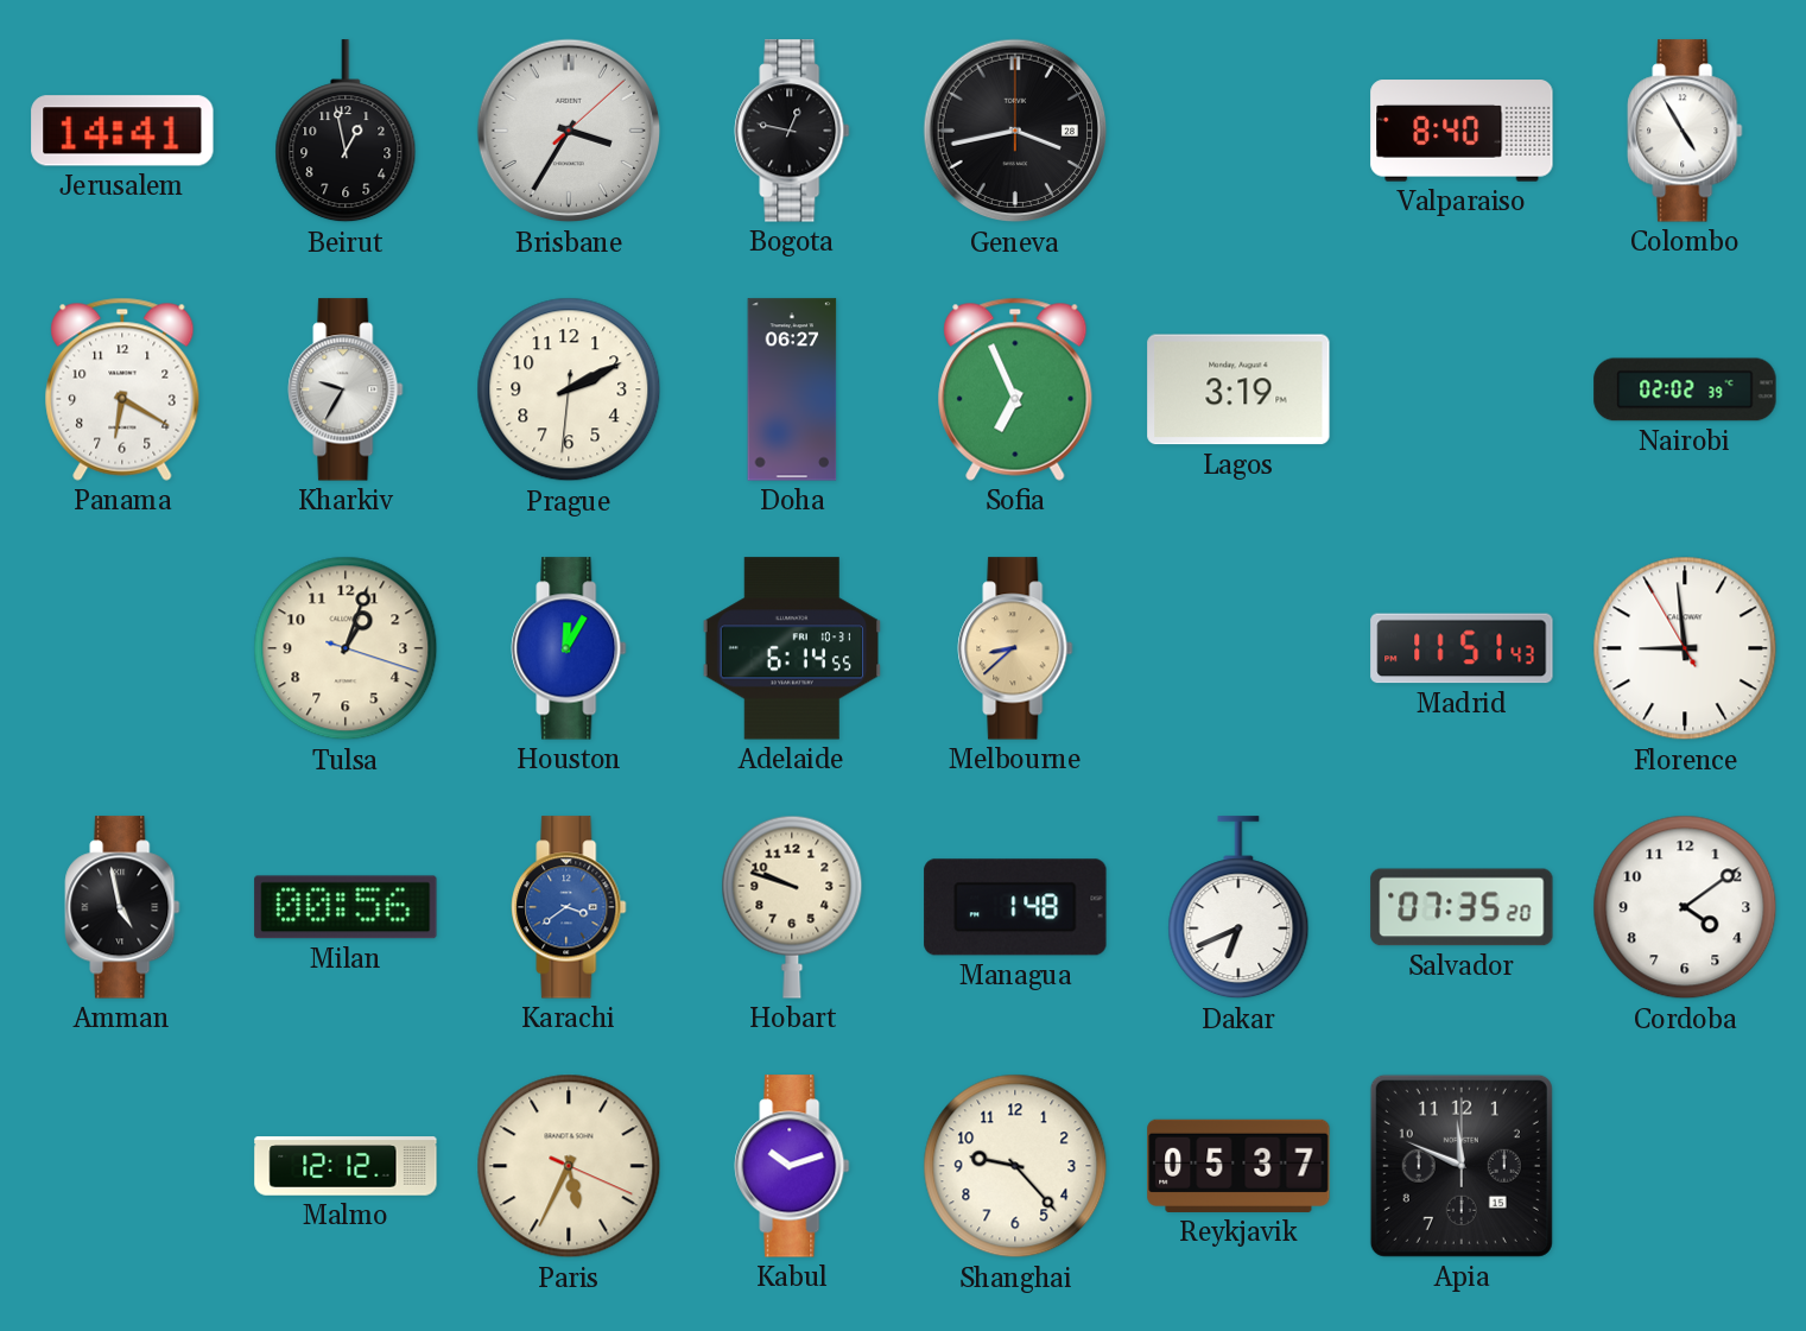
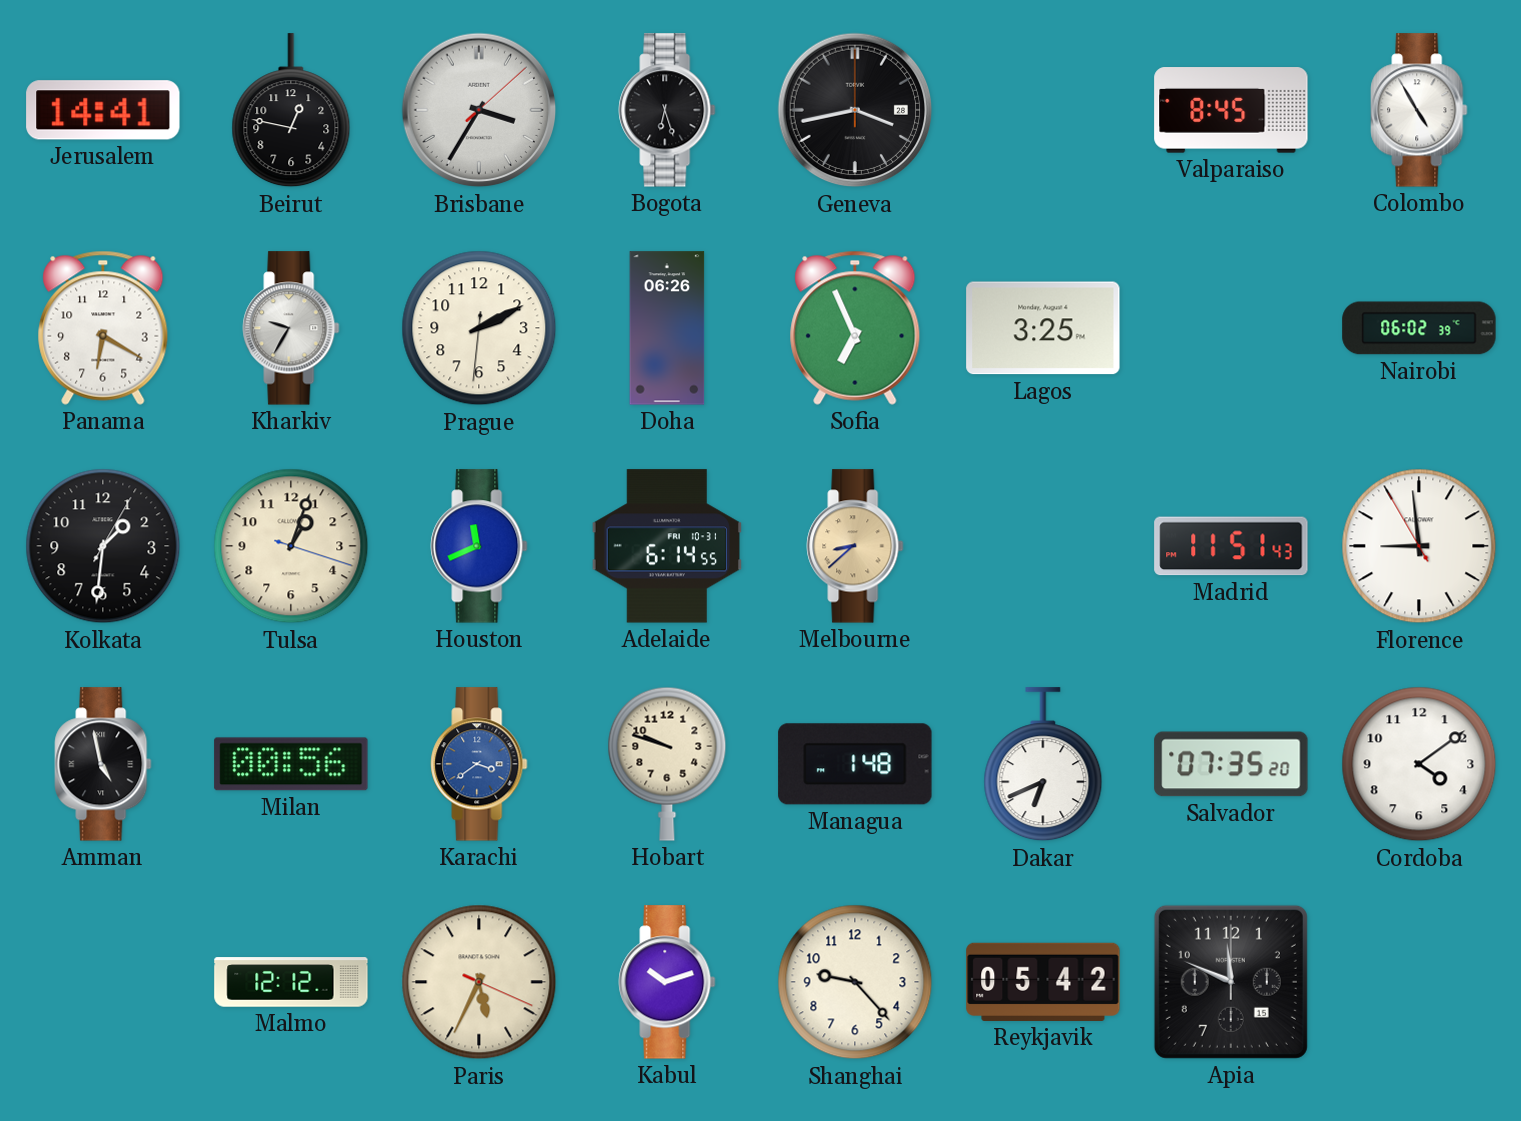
Beirut: 12:58 -> 12:47
Bogota: 12:47 -> 6:27
Valparaiso: 8:40 -> 8:45
Doha: 06:27 -> 06:26
Lagos: 3:19 -> 3:25
Nairobi: 02:02 -> 06:02
Kolkata: none -> 1:31
Houston: 12:05 -> 11:41
Reykjavik: 05:37 -> 05:42
